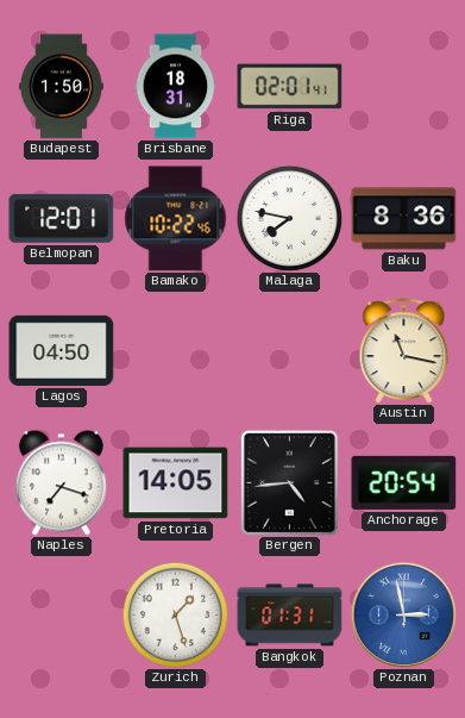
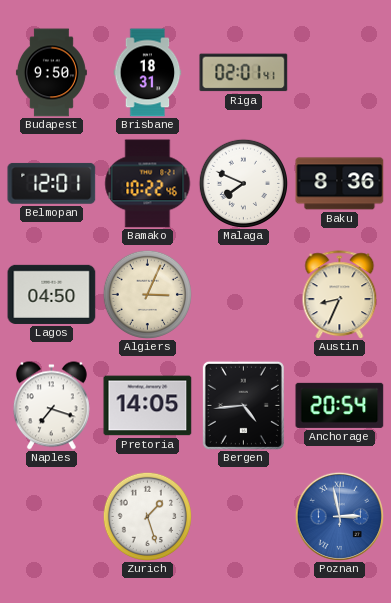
Budapest: 1:50 -> 9:50
Malaga: 7:47 -> 7:49
Algiers: none -> 3:04
Austin: 11:17 -> 8:34
Bangkok: 01:31 -> none
